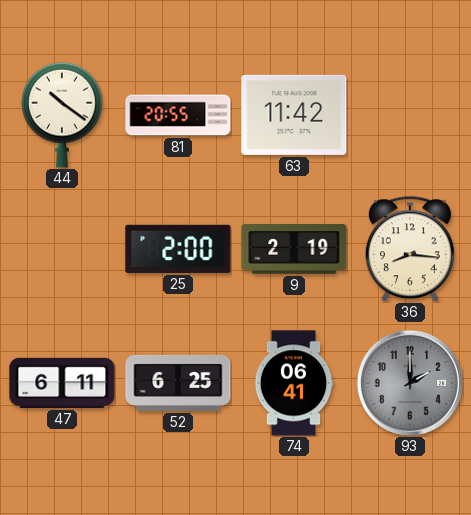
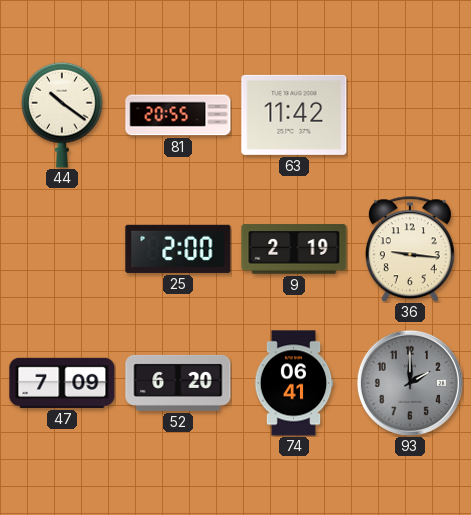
36: 8:16 -> 9:16
47: 6:11 -> 7:09
52: 6:25 -> 6:20
